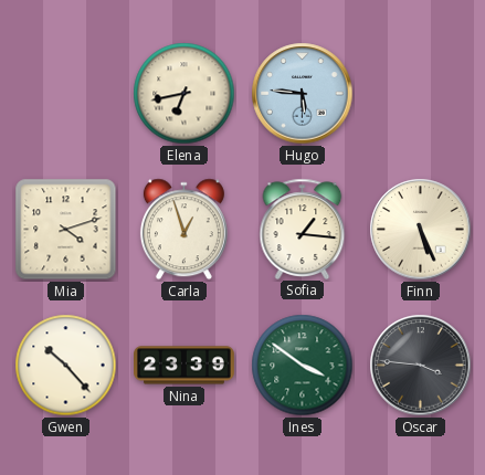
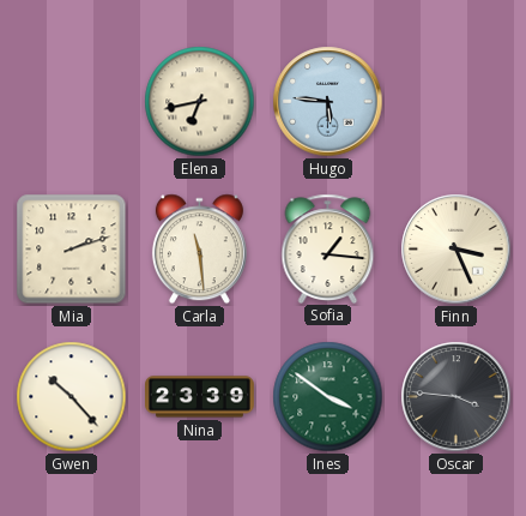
Mia: 4:12 -> 2:12
Carla: 12:57 -> 11:29
Finn: 5:26 -> 3:26
